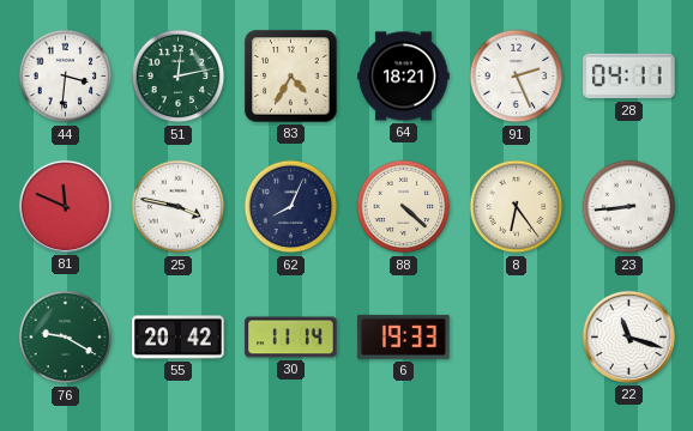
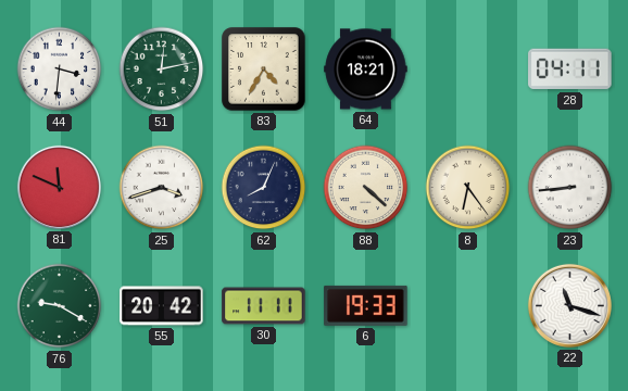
91: 2:26 -> none
25: 3:47 -> 3:42
30: 11:14 -> 11:11
